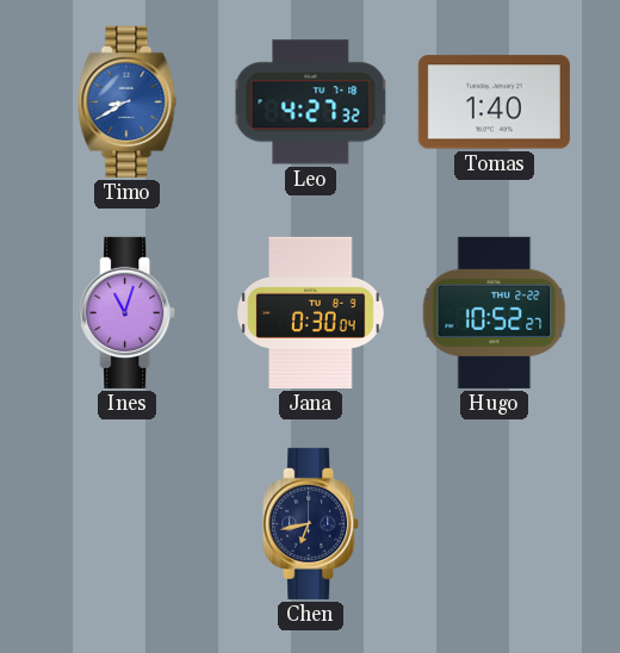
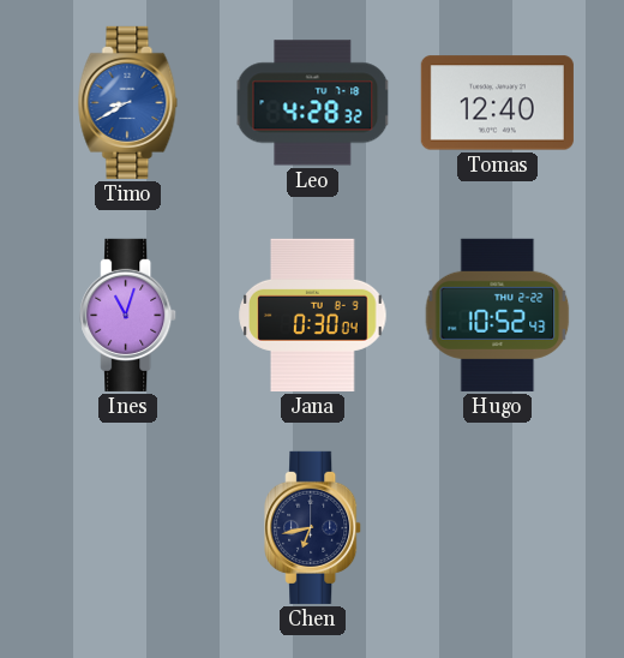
Leo: 4:27 -> 4:28
Tomas: 1:40 -> 12:40
Hugo: 10:52:27 -> 10:52:43
